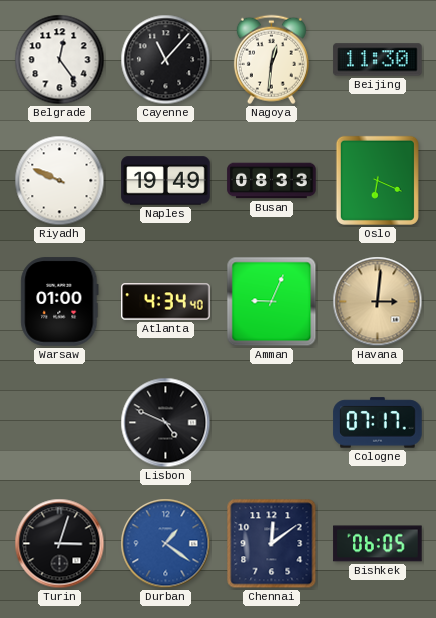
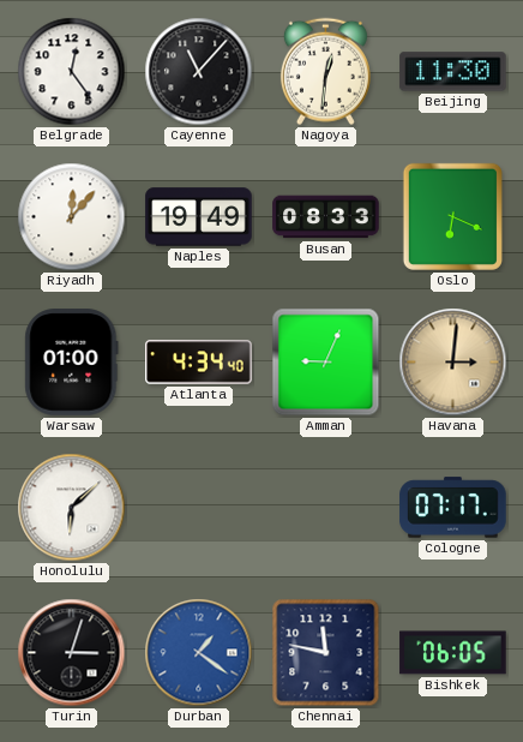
Riyadh: 9:49 -> 12:07
Honolulu: none -> 6:08
Lisbon: 4:49 -> none
Chennai: 12:09 -> 11:47
